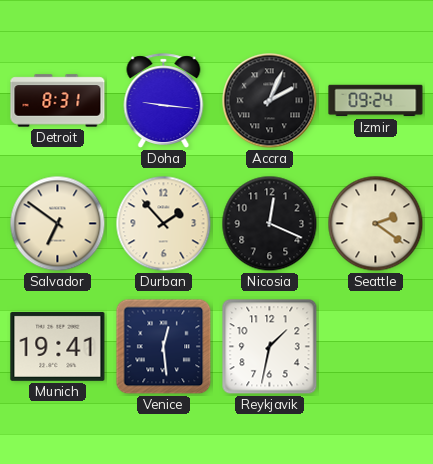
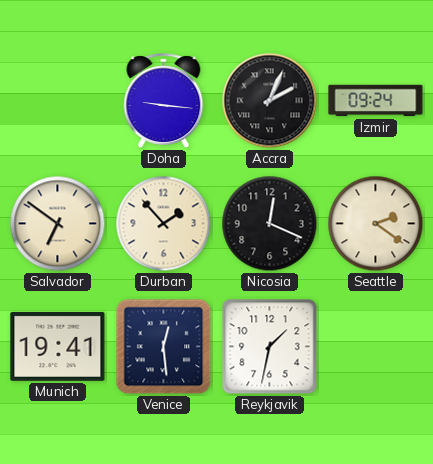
Detroit: 8:31 -> none
